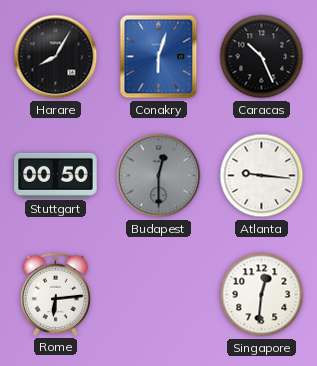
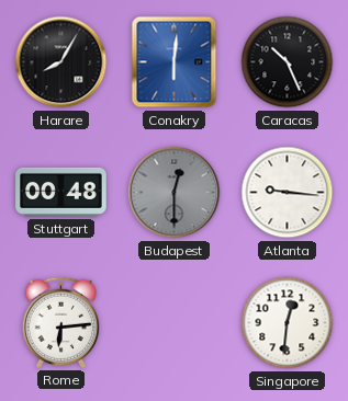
Conakry: 6:03 -> 6:01
Stuttgart: 00:50 -> 00:48
